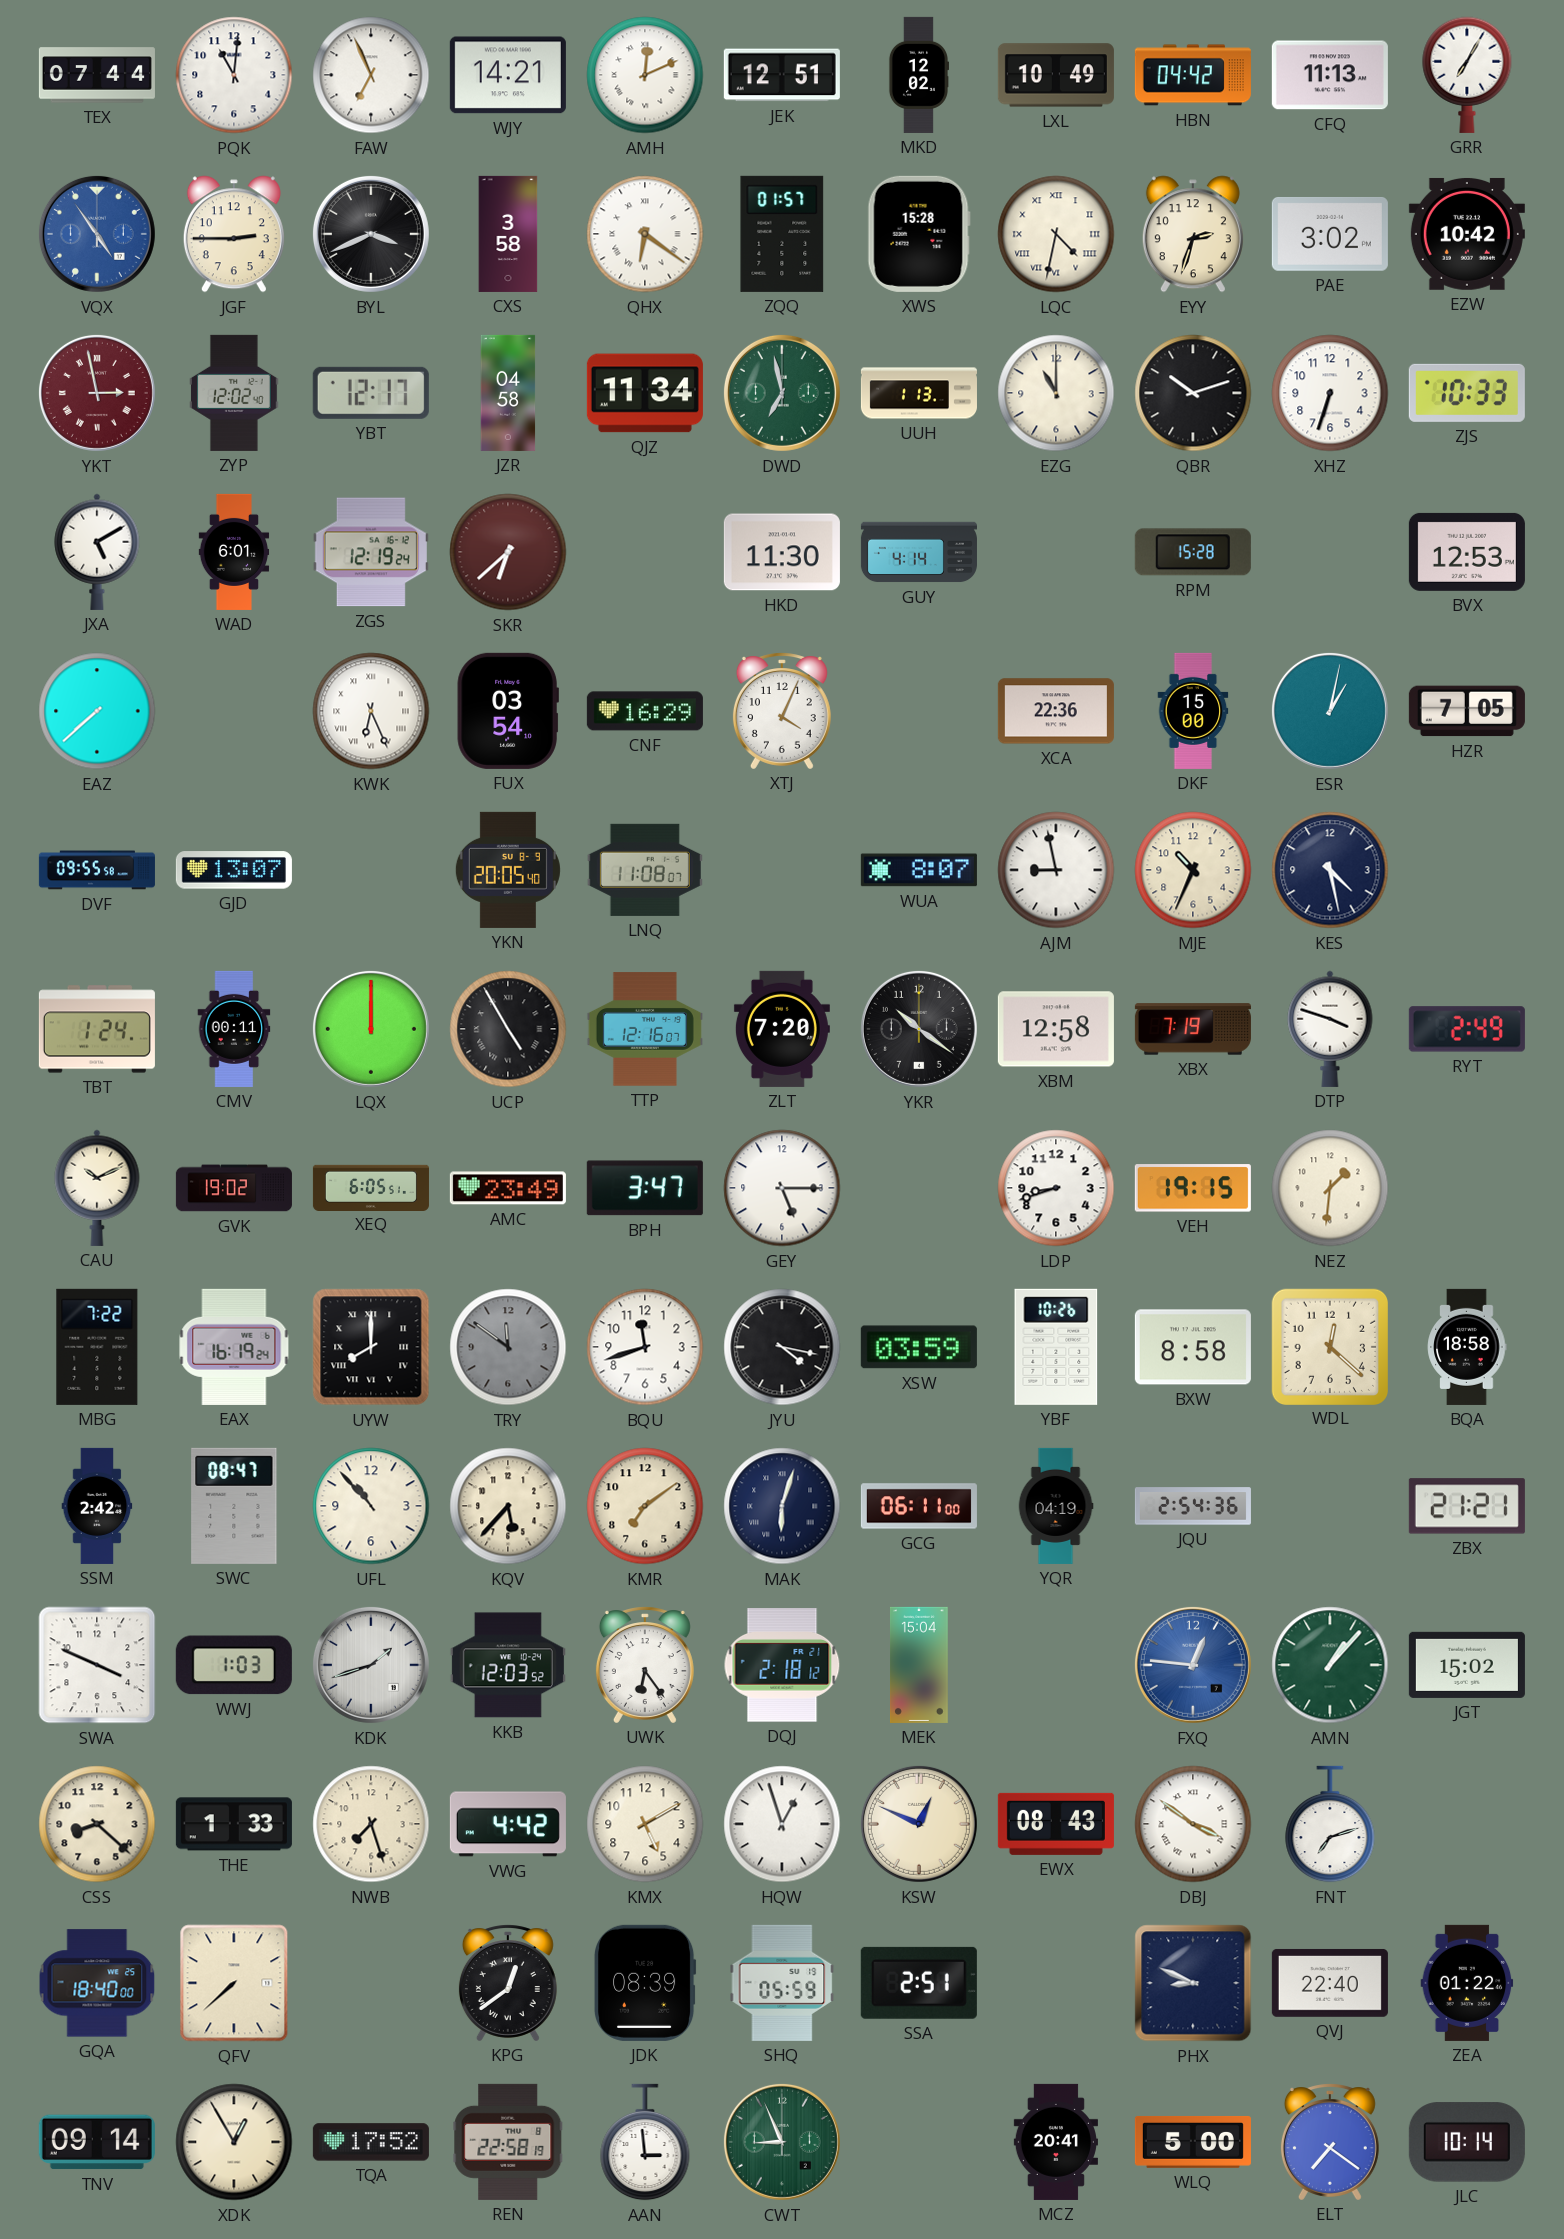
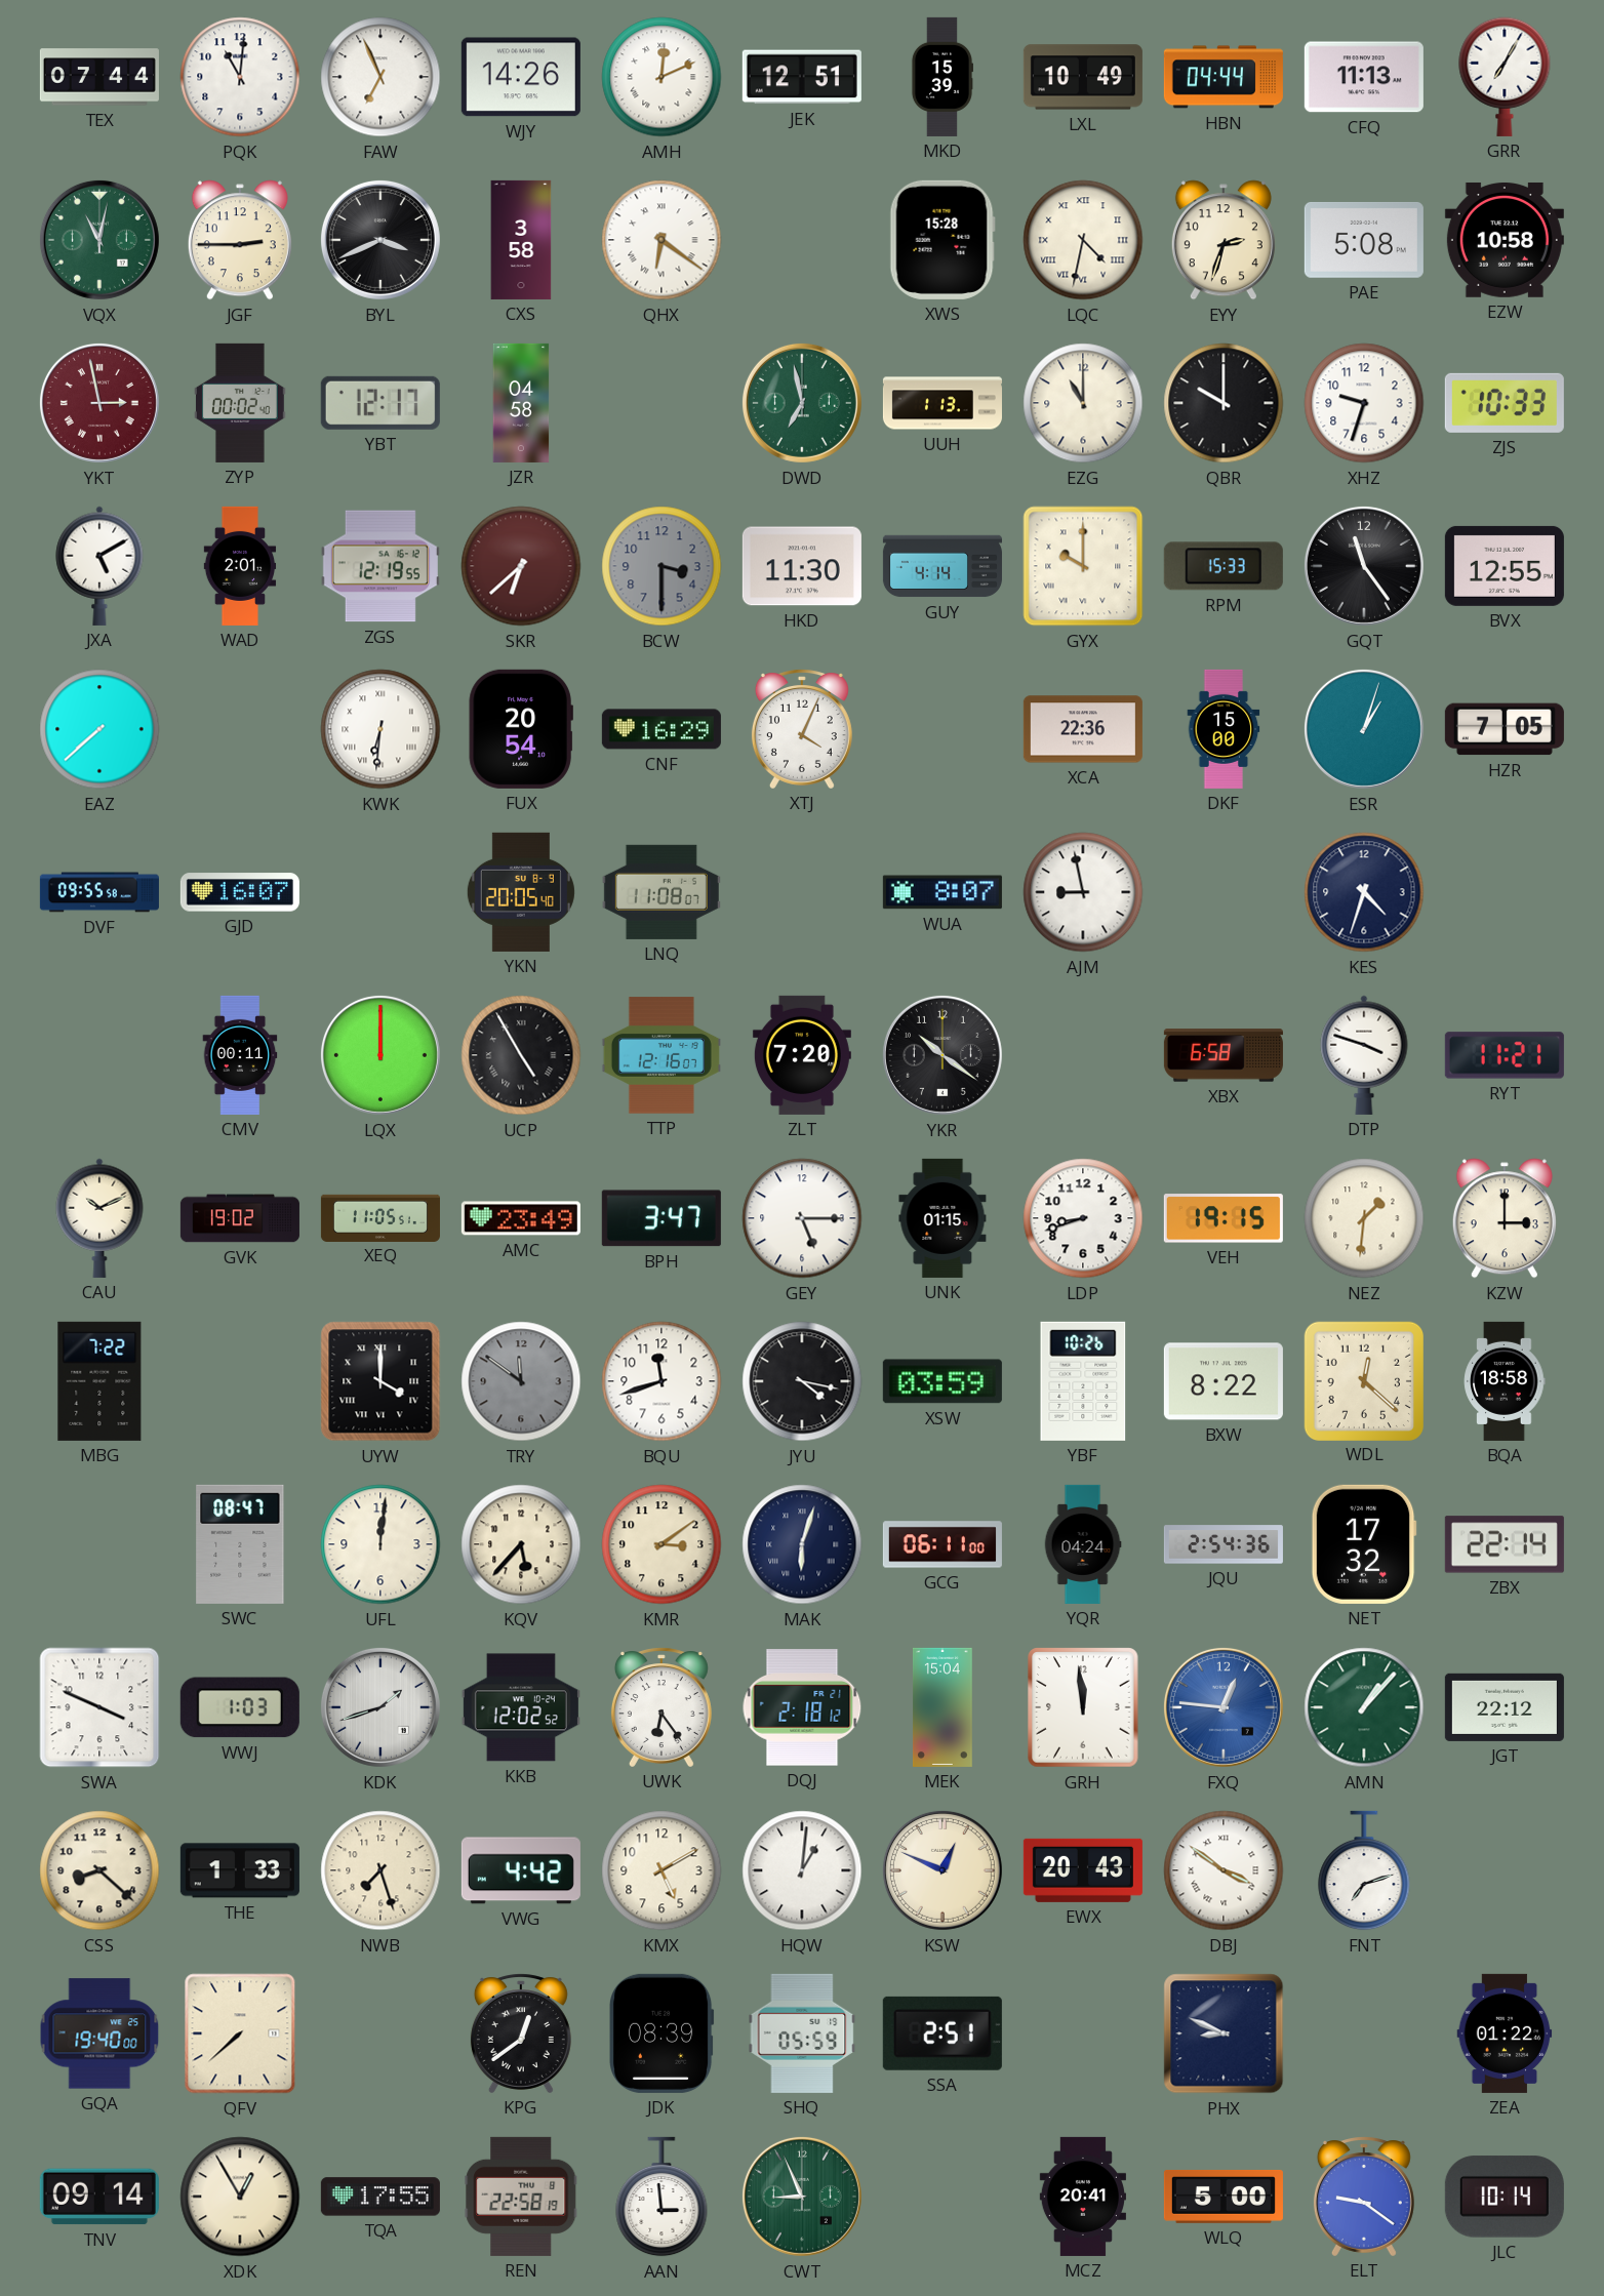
WJY: 14:21 -> 14:26
MKD: 12:02 -> 15:39
HBN: 04:42 -> 04:44
VQX: 4:54 -> 11:02
VQX dial: blue -> green
ZQQ: 01:57 -> none
PAE: 3:02 -> 5:08
EZW: 10:42 -> 10:58
ZYP: 12:02 -> 00:02
QJZ: 11:34 -> none
QBR: 10:12 -> 10:00
XHZ: 6:33 -> 9:33
WAD: 6:01 -> 2:01
ZGS: 12:19:24 -> 12:19:55
BCW: none -> 3:30
GYX: none -> 10:00
RPM: 15:28 -> 15:33
GQT: none -> 11:24
BVX: 12:53 -> 12:55
KWK: 6:26 -> 6:31
FUX: 03:54 -> 20:54
ESR: 1:02 -> 1:03
GJD: 13:07 -> 16:07
MJE: 10:34 -> none
KES: 4:28 -> 4:33
TBT: 1:24 -> none
XBM: 12:58 -> none
XBX: 7:19 -> 6:58
RYT: 2:49 -> 11:21
XEQ: 6:05 -> 11:05
UNK: none -> 01:15
KZW: none -> 3:00
EAX: 16:19 -> none
UYW: 8:00 -> 4:00
BXW: 8:58 -> 8:22
SSM: 2:42 -> none
UFL: 10:53 -> 12:01
KMR: 7:09 -> 3:09
YQR: 04:19 -> 04:24
NET: none -> 17:32
ZBX: 21:21 -> 22:14
KKB: 12:03 -> 12:02
GRH: none -> 11:59
JGT: 15:02 -> 22:12
HQW: 12:57 -> 1:01
EWX: 08:43 -> 20:43
GQA: 18:40 -> 19:40
QVJ: 22:40 -> none
TQA: 17:52 -> 17:55
ELT: 7:21 -> 9:21
